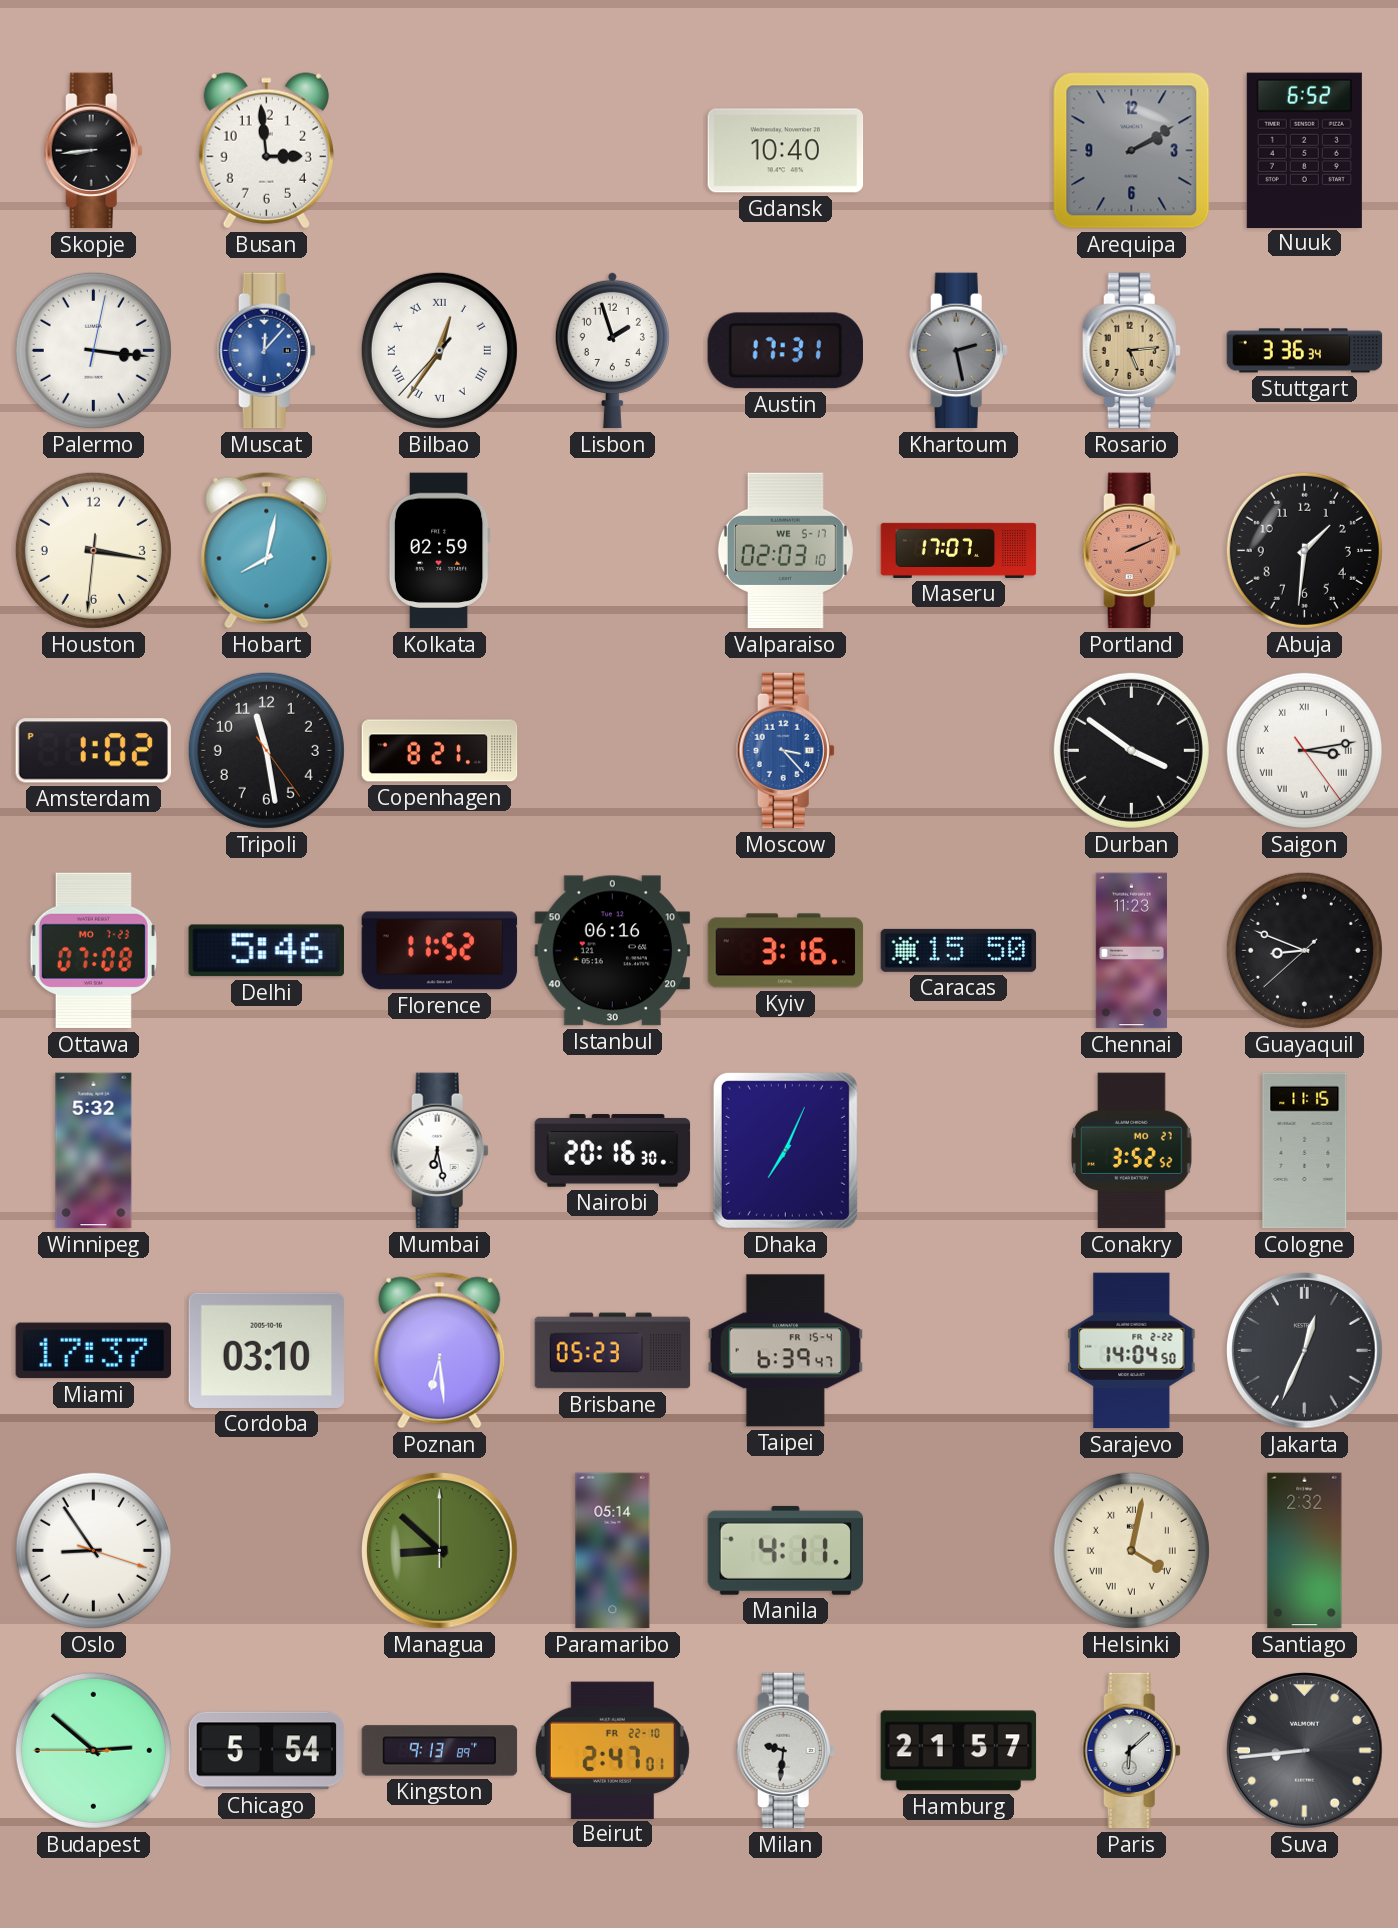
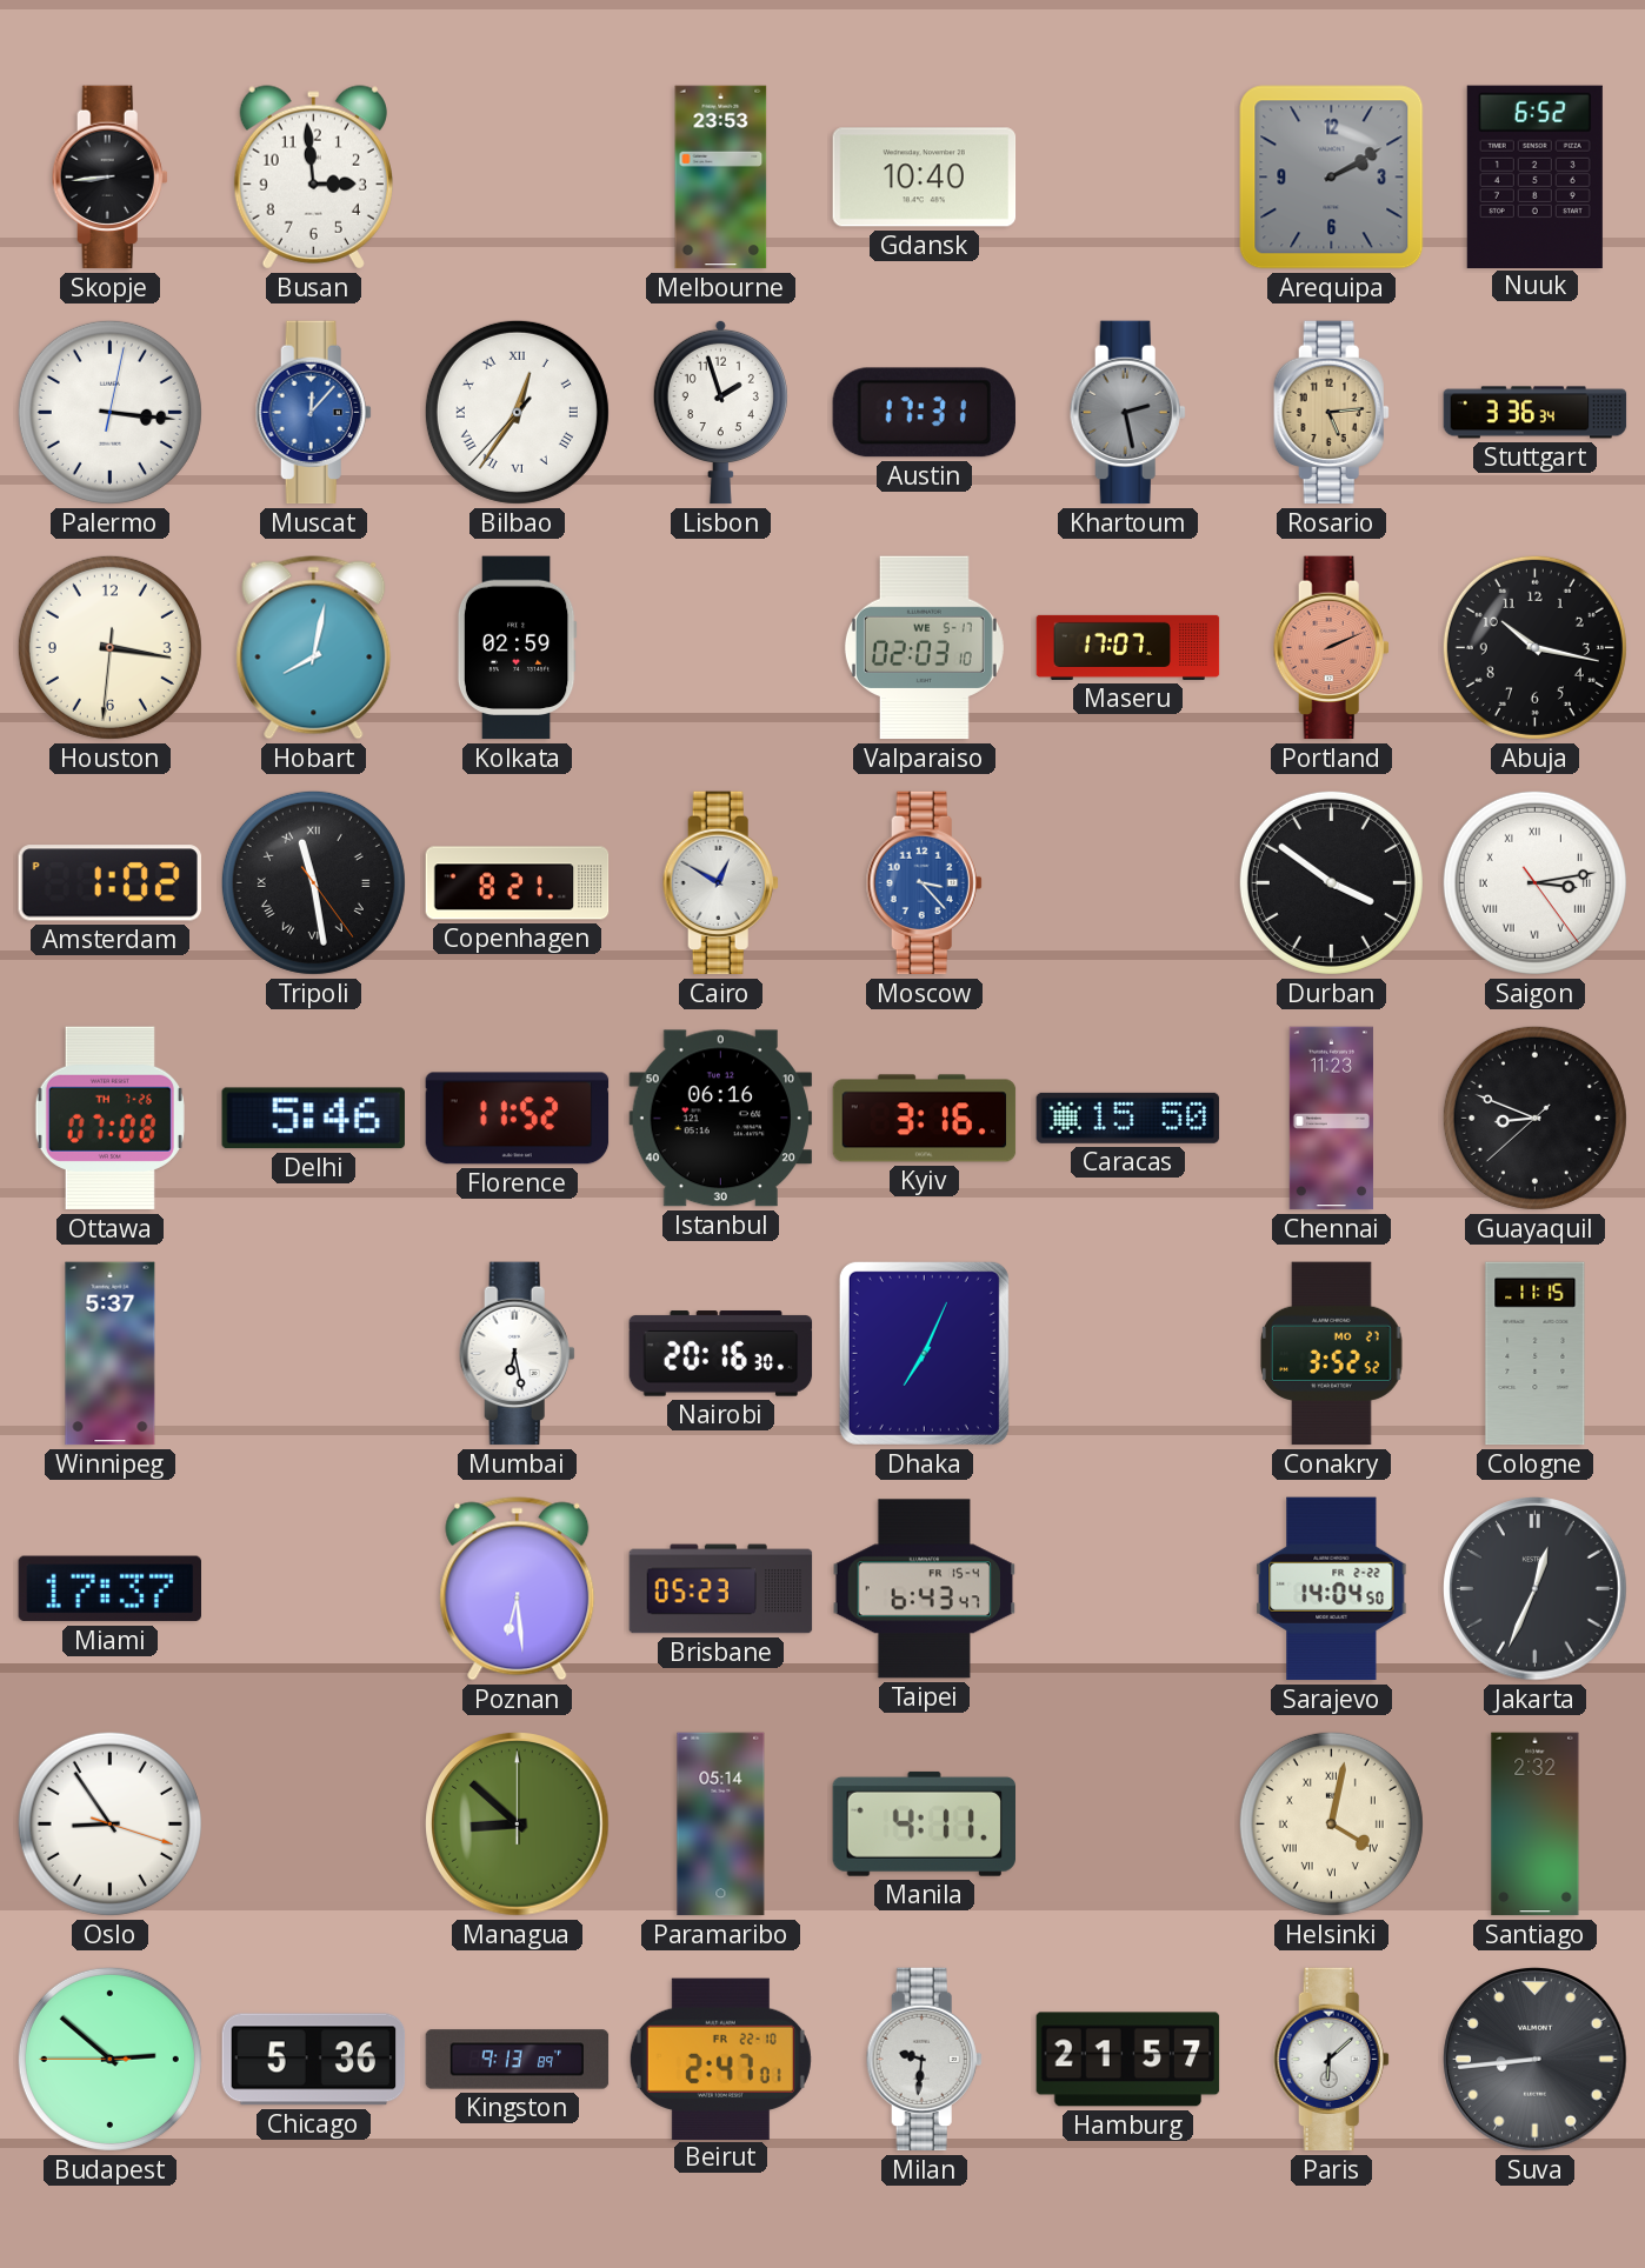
Melbourne: none -> 23:53
Abuja: 1:31 -> 10:17
Tripoli numerals: Arabic -> Roman
Cairo: none -> 12:50
Ottawa date: MO 7-23 -> TH 7-26
Winnipeg: 5:32 -> 5:37
Cordoba: 03:10 -> none
Taipei: 6:39 -> 6:43
Chicago: 5:54 -> 5:36
